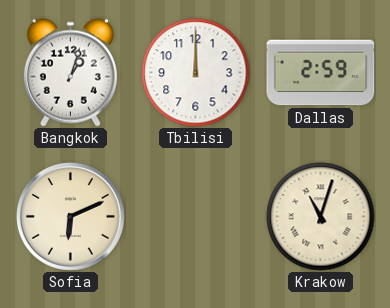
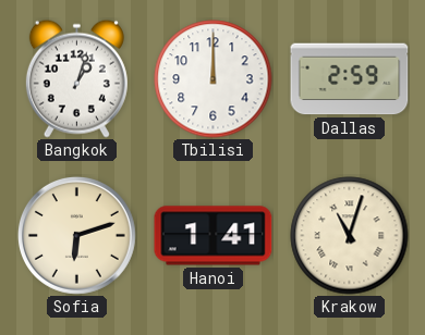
Sofia: 6:11 -> 6:12
Hanoi: none -> 1:41
